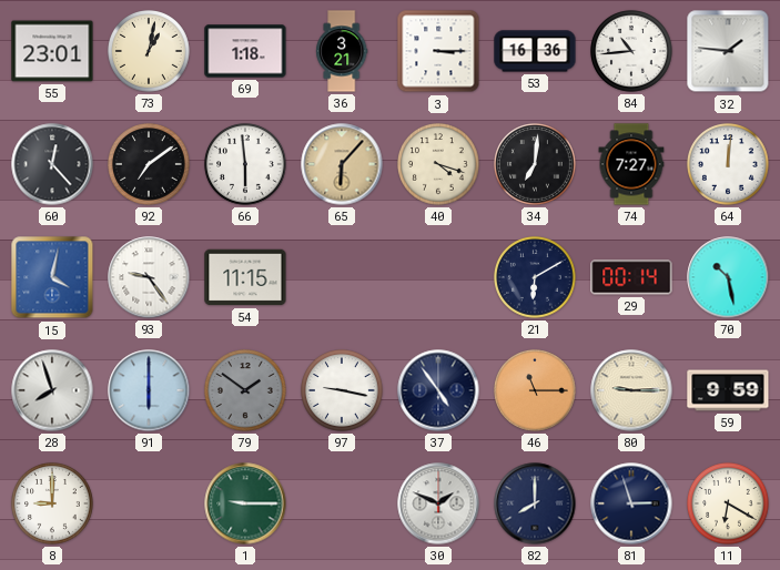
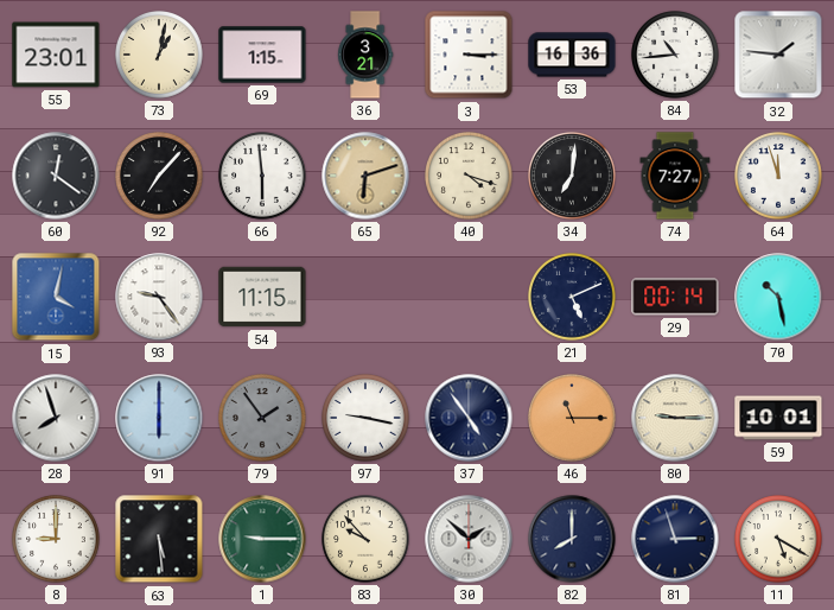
69: 1:18 -> 1:15
60: 12:23 -> 12:21
92: 7:09 -> 7:07
65: 6:07 -> 6:12
64: 12:01 -> 11:57
21: 6:10 -> 5:11
79: 1:51 -> 1:54
59: 9:59 -> 10:01
63: none -> 5:29
83: none -> 9:53
30: 1:49 -> 1:52
11: 6:20 -> 5:20
